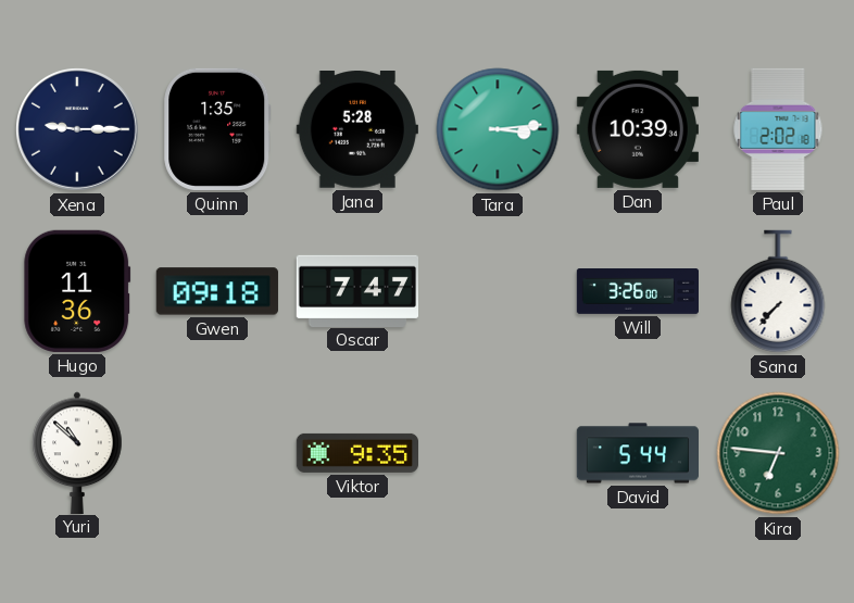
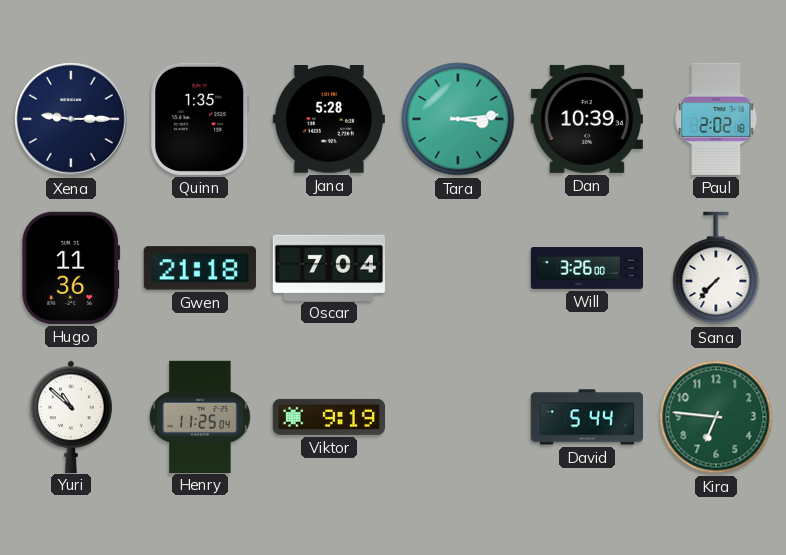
Gwen: 09:18 -> 21:18
Oscar: 7:47 -> 7:04
Henry: none -> 11:25
Viktor: 9:35 -> 9:19
